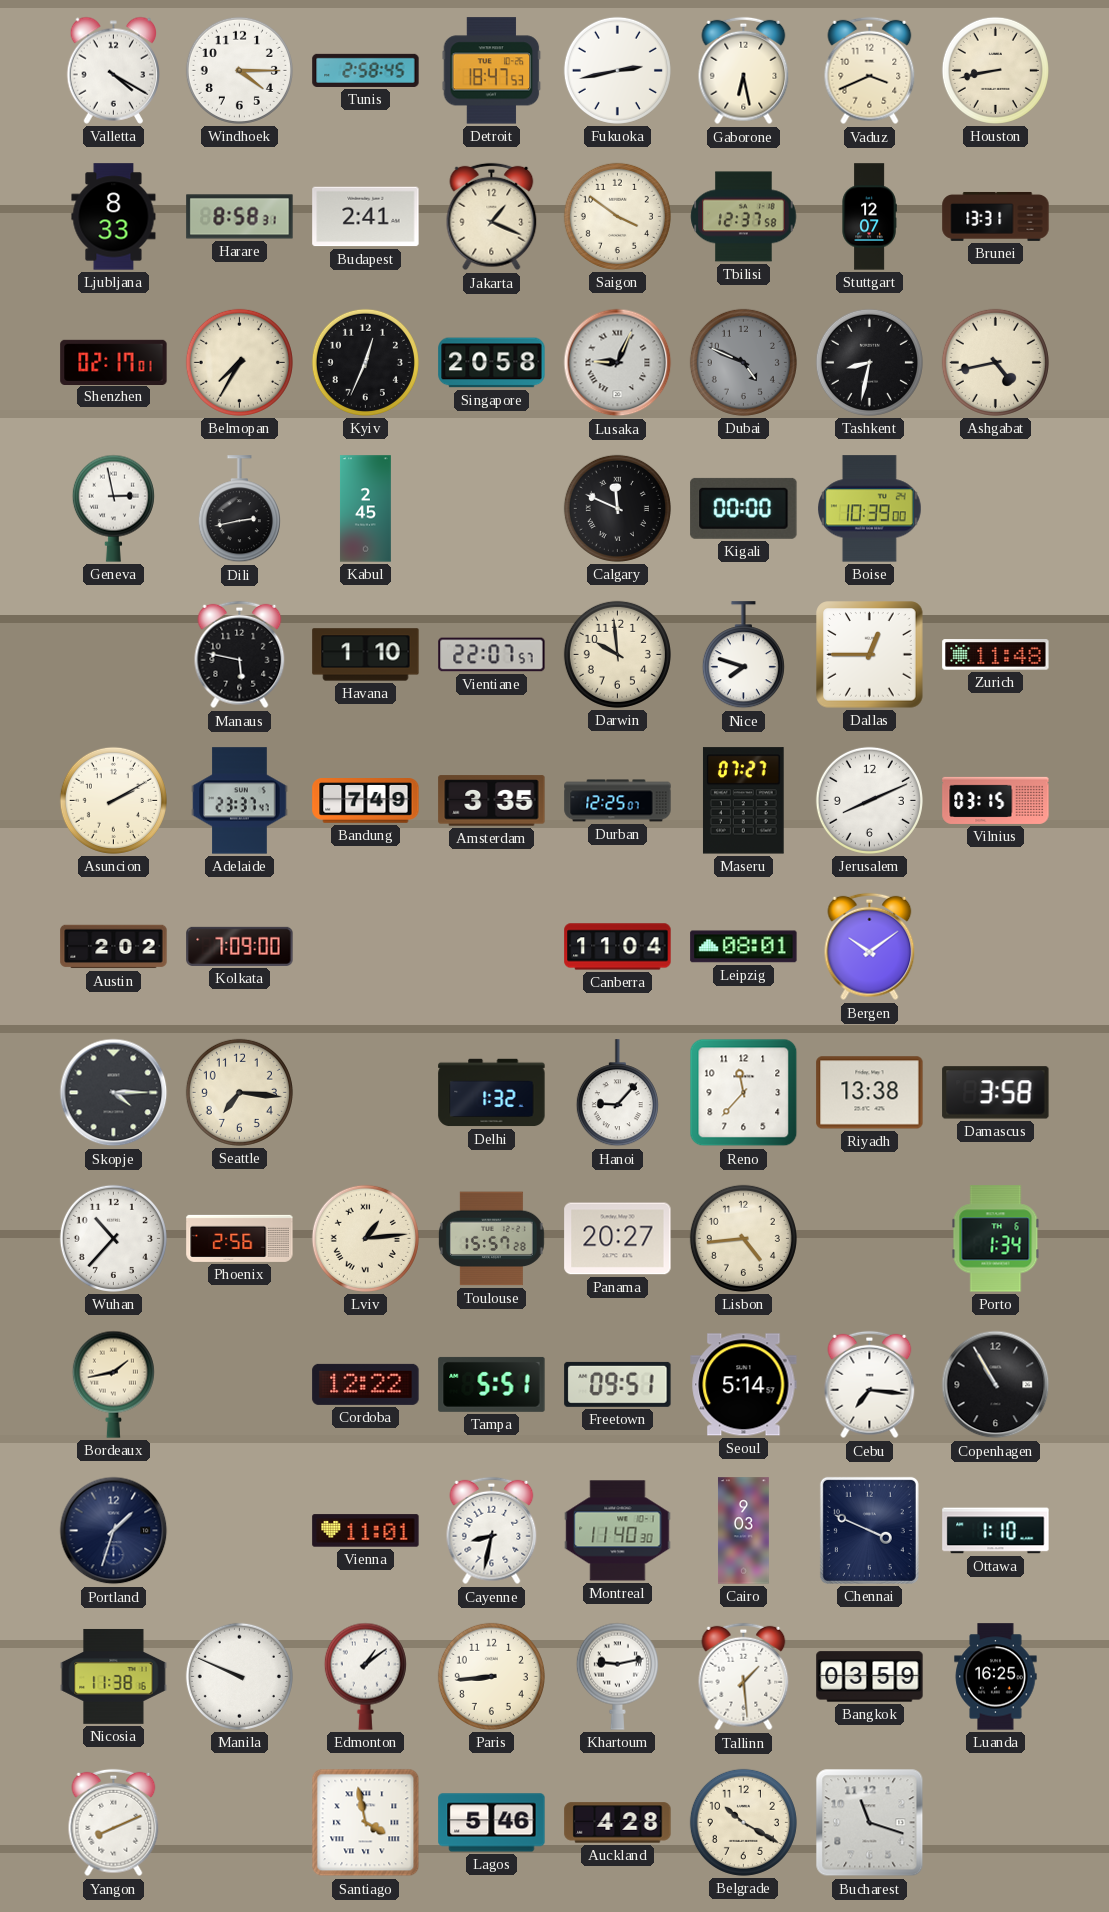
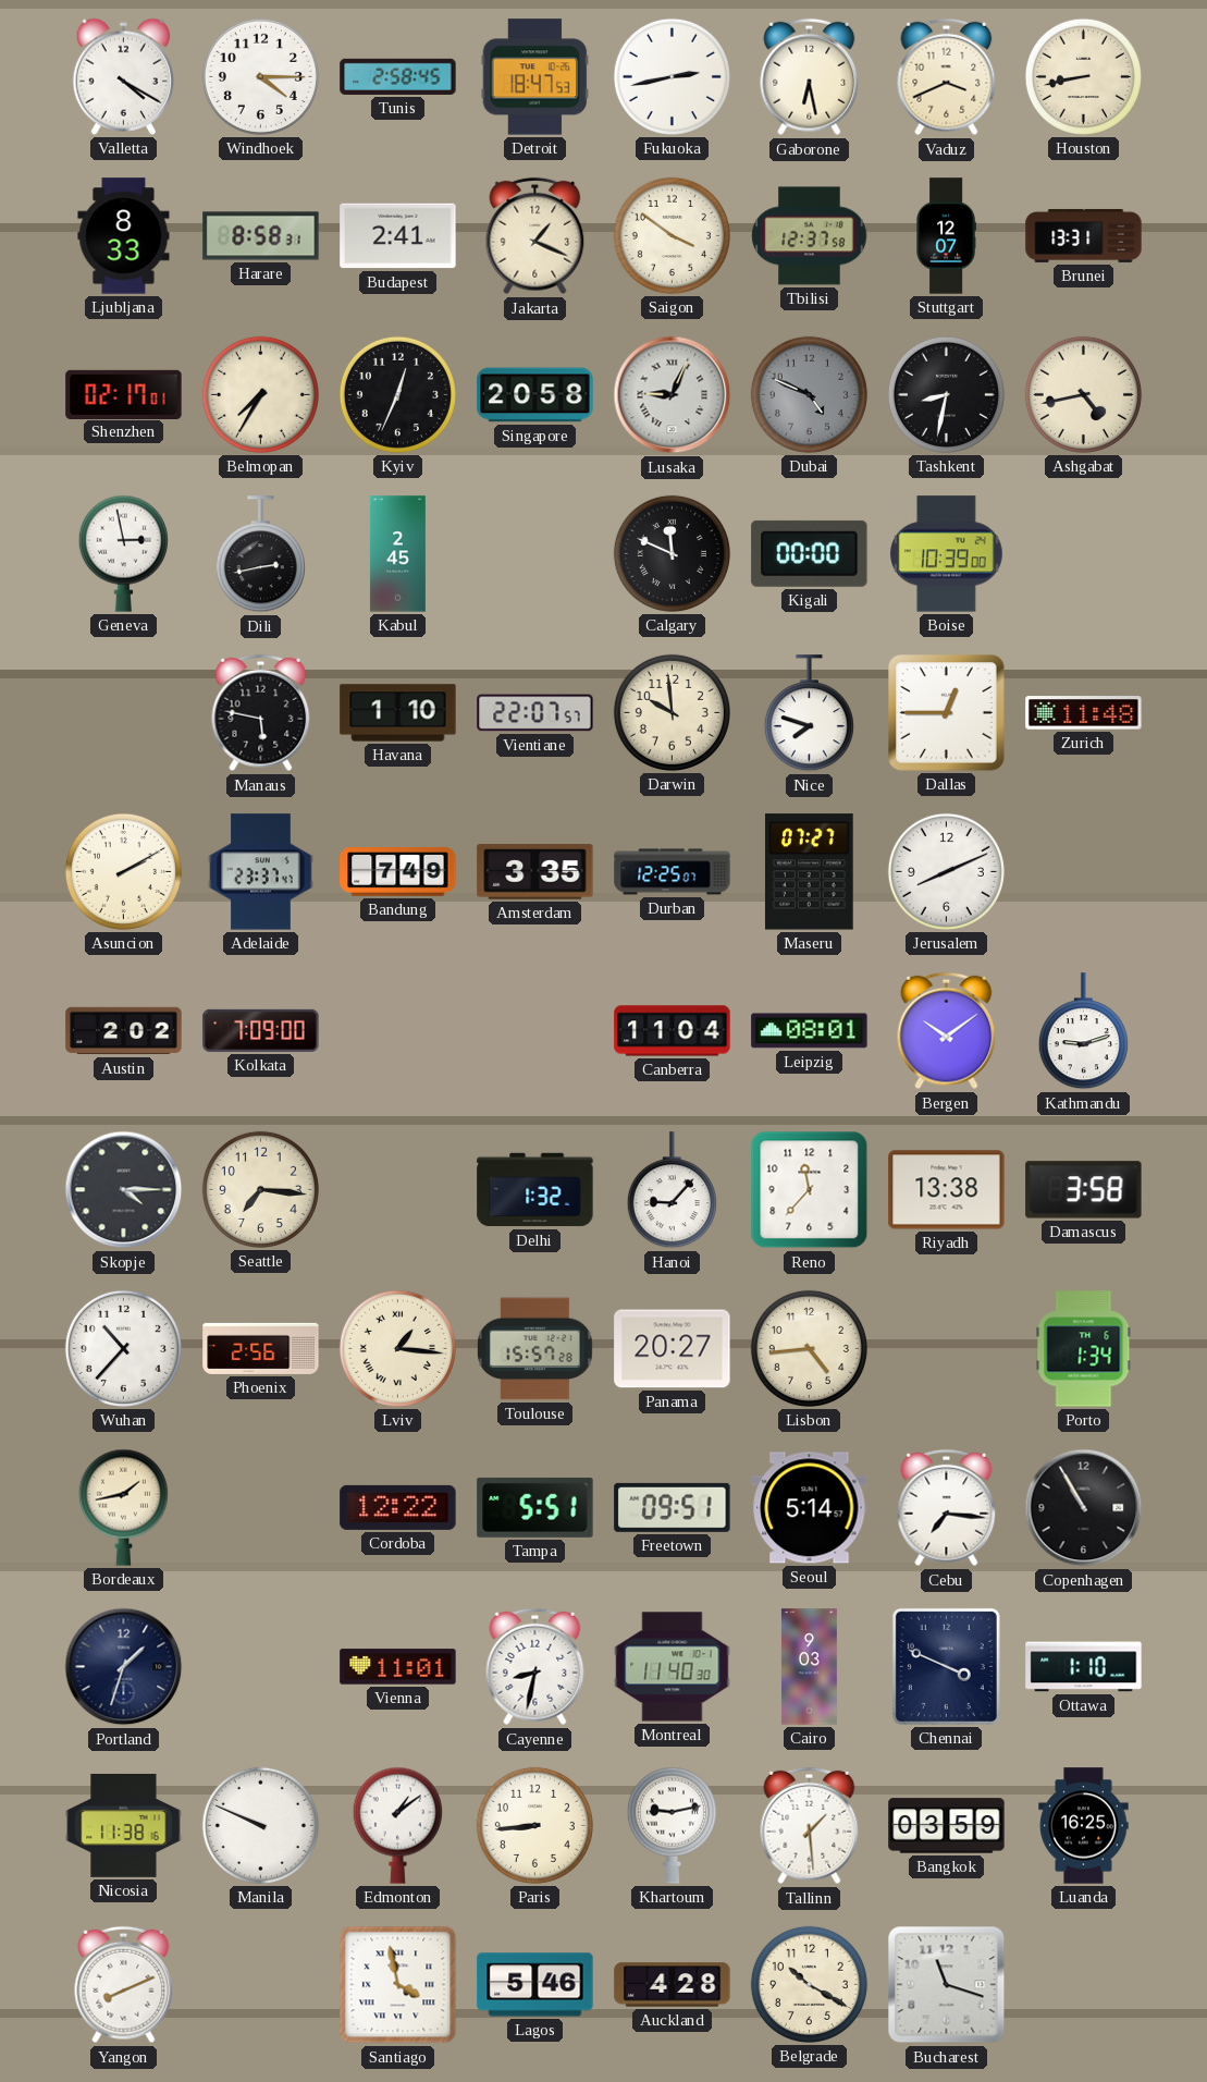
Vilnius: 03:15 -> none
Kathmandu: none -> 9:12
Lviv: 1:14 -> 1:16
